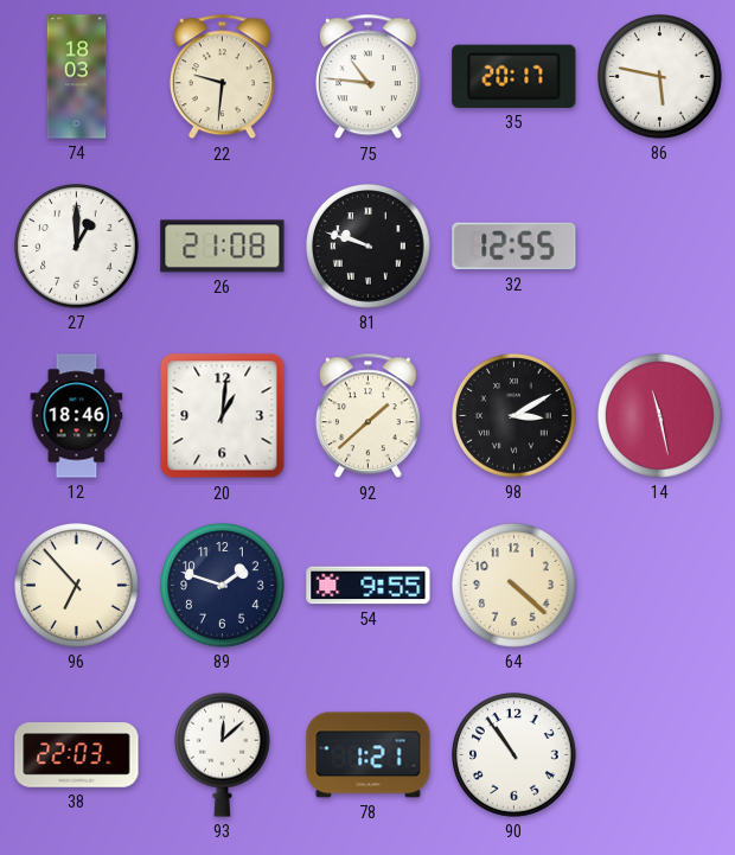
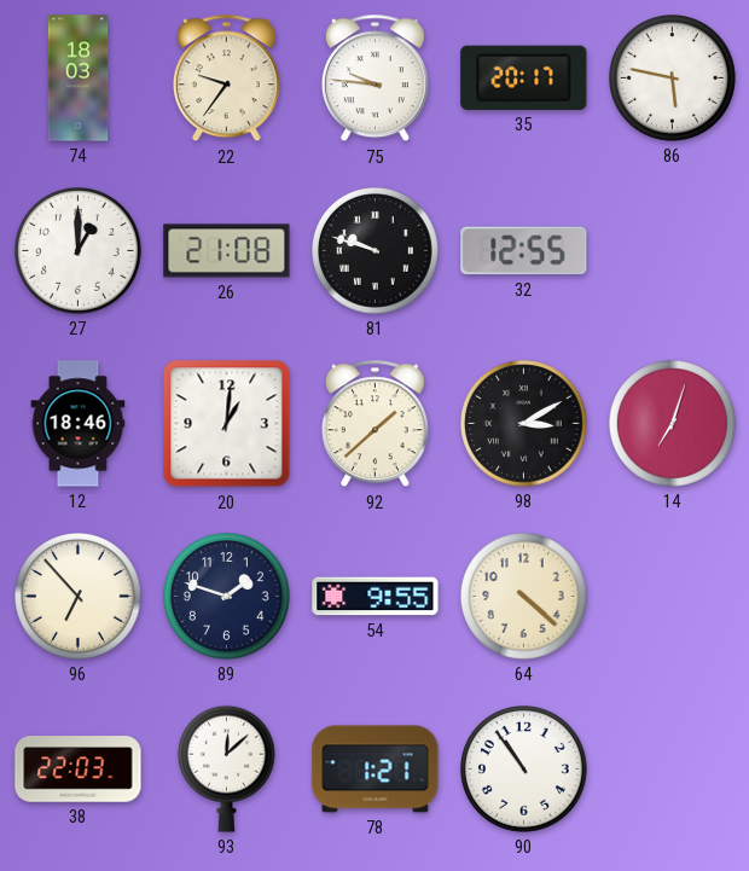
22: 9:31 -> 9:36
75: 10:46 -> 9:46
14: 11:28 -> 7:03
